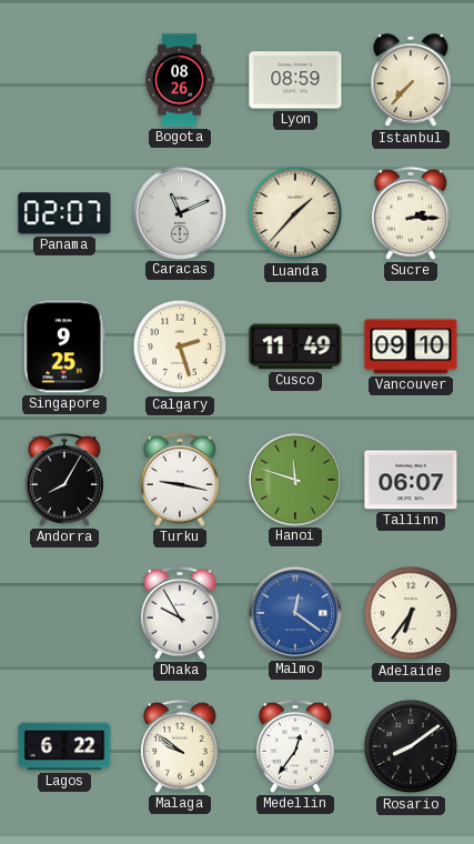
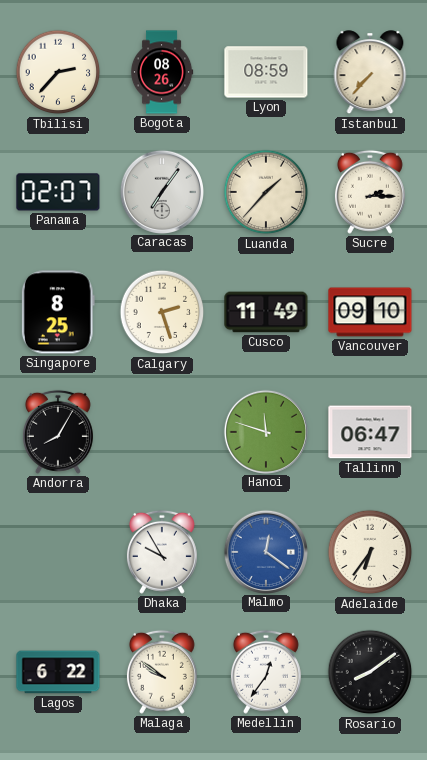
Tbilisi: none -> 2:37
Caracas: 11:11 -> 7:06
Singapore: 9:25 -> 8:25
Turku: 9:17 -> none
Tallinn: 06:07 -> 06:47
